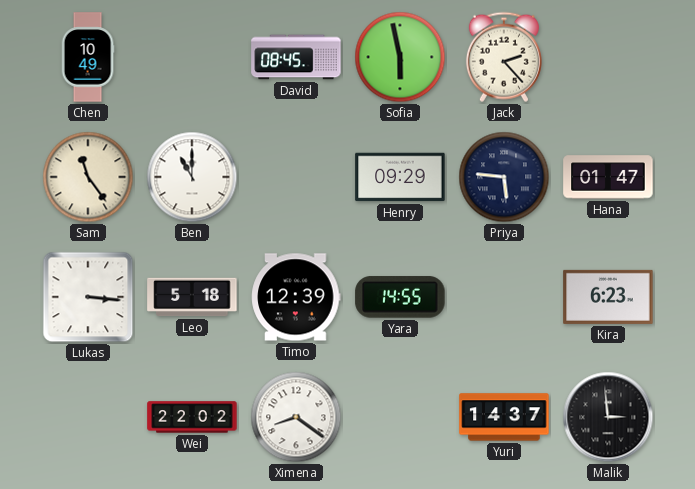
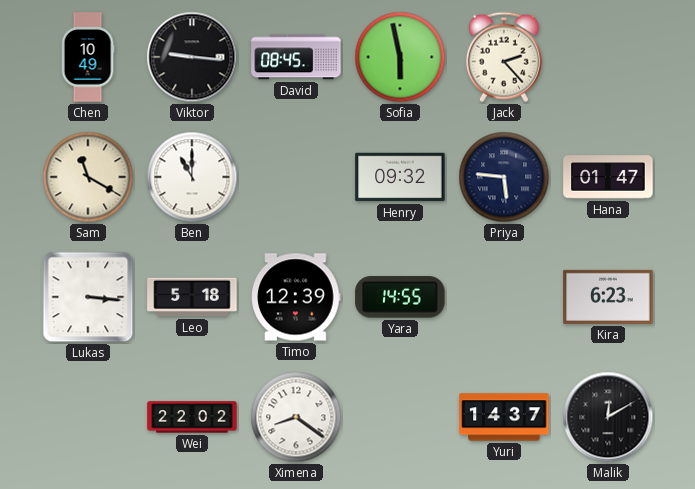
Viktor: none -> 9:16
Sam: 11:24 -> 11:20
Henry: 09:29 -> 09:32
Malik: 2:59 -> 12:10
